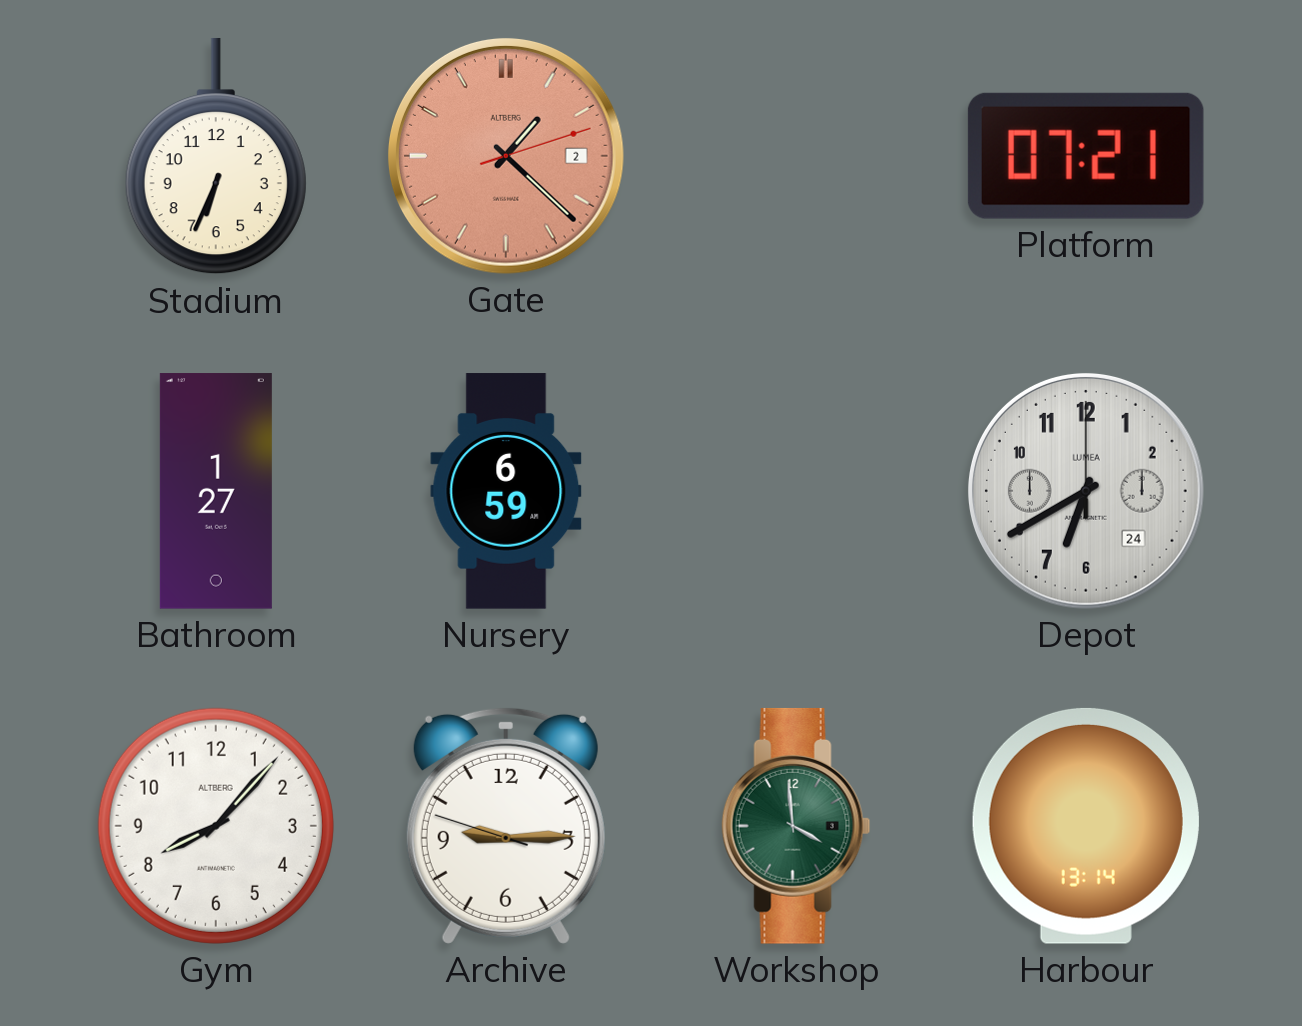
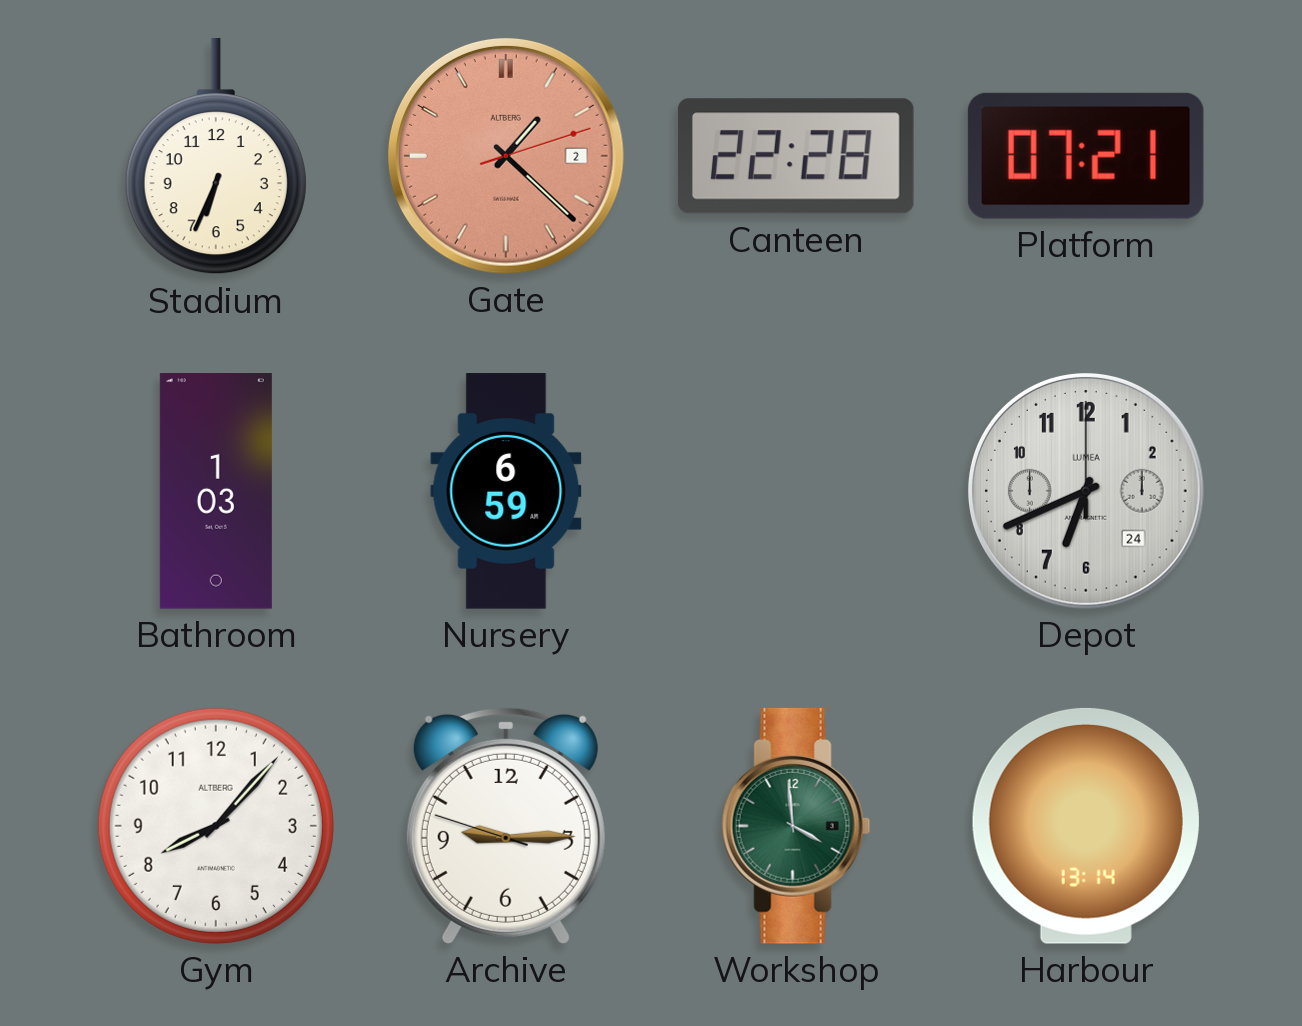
Canteen: none -> 22:28
Bathroom: 1:27 -> 1:03
Depot: 6:40 -> 6:41
